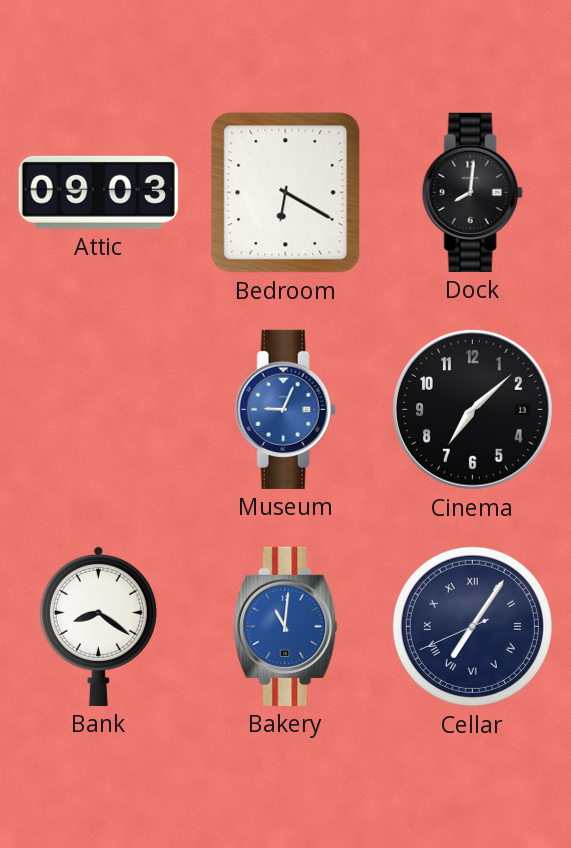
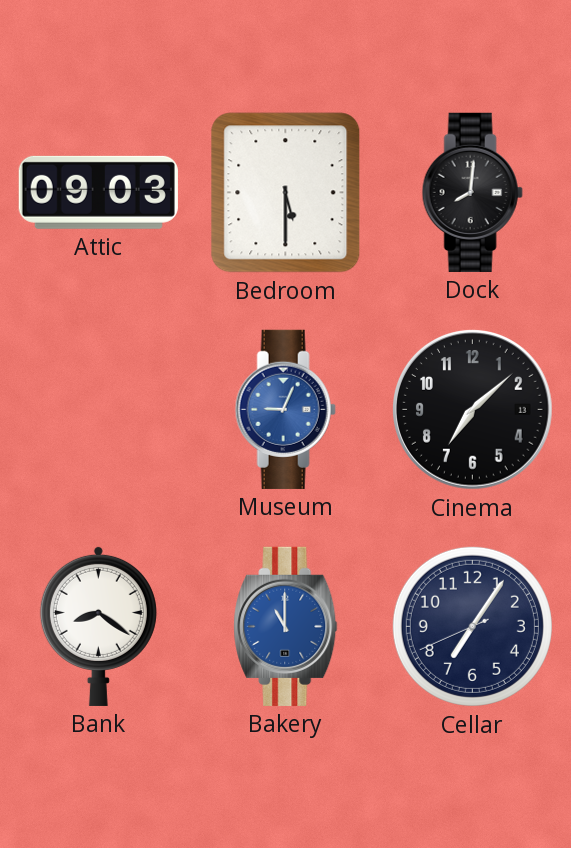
Bedroom: 6:20 -> 5:30
Bakery: 11:01 -> 11:00
Cellar numerals: Roman -> Arabic
